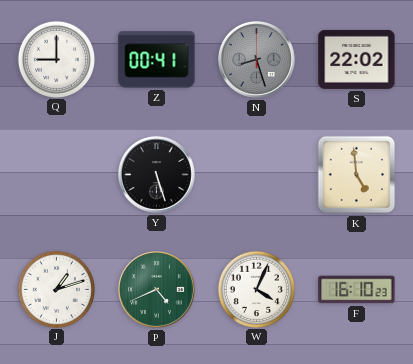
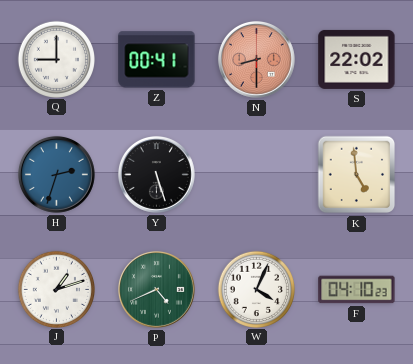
N: 8:27 -> 8:30
N dial: grey -> salmon
H: none -> 2:33
F: 16:10 -> 04:10
